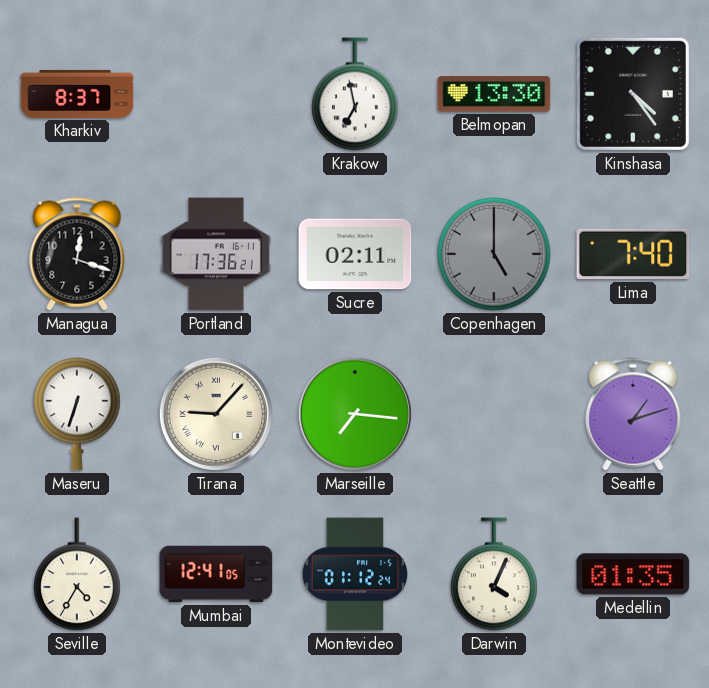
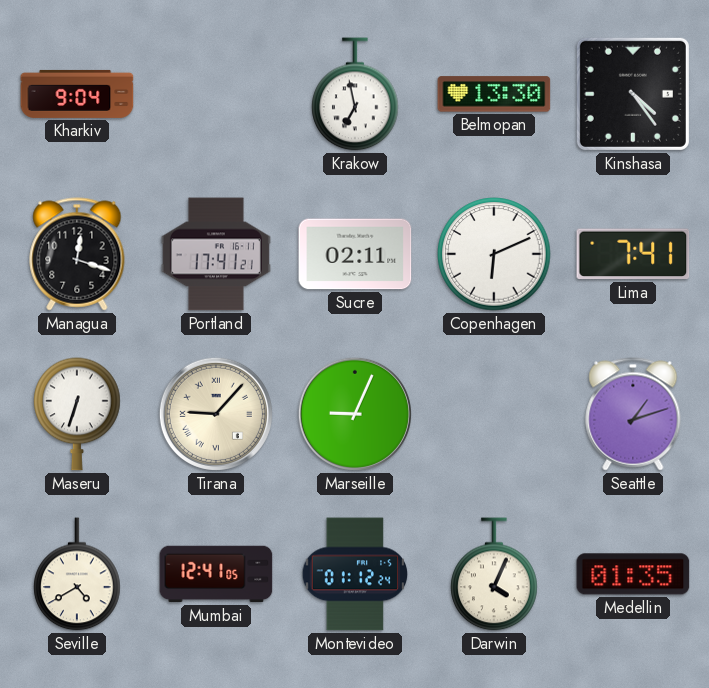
Kharkiv: 8:37 -> 9:04
Portland: 17:36 -> 17:41
Copenhagen: 5:00 -> 6:11
Copenhagen dial: grey -> white
Lima: 7:40 -> 7:41
Marseille: 7:16 -> 9:04
Seville: 4:35 -> 4:40
